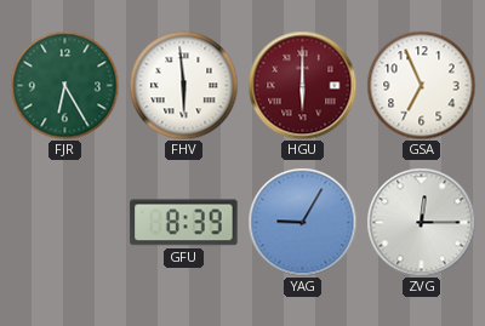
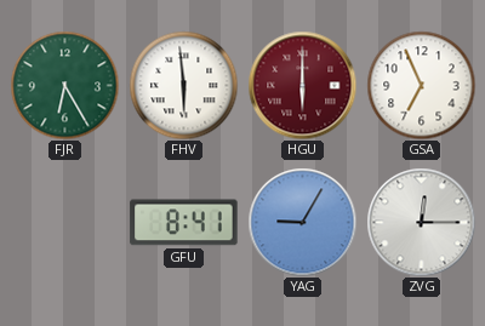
GFU: 8:39 -> 8:41
